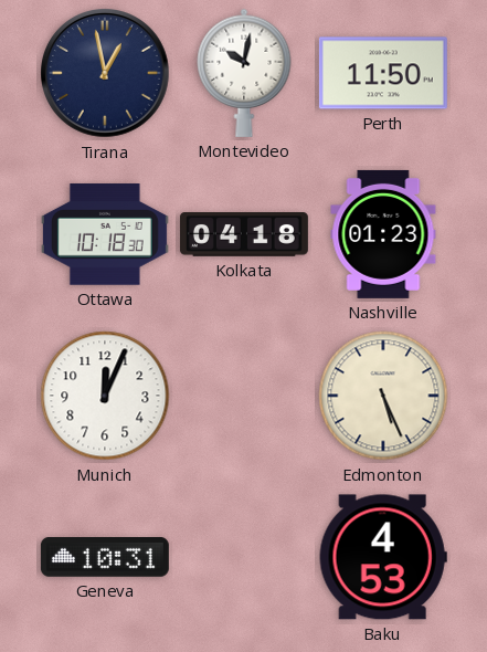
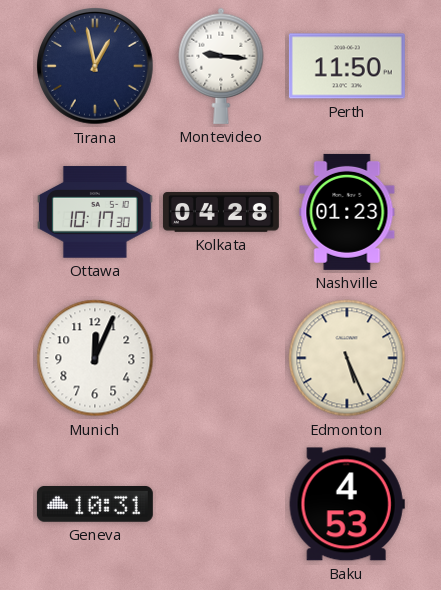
Montevideo: 10:02 -> 9:16
Ottawa: 10:18 -> 10:17
Kolkata: 04:18 -> 04:28
